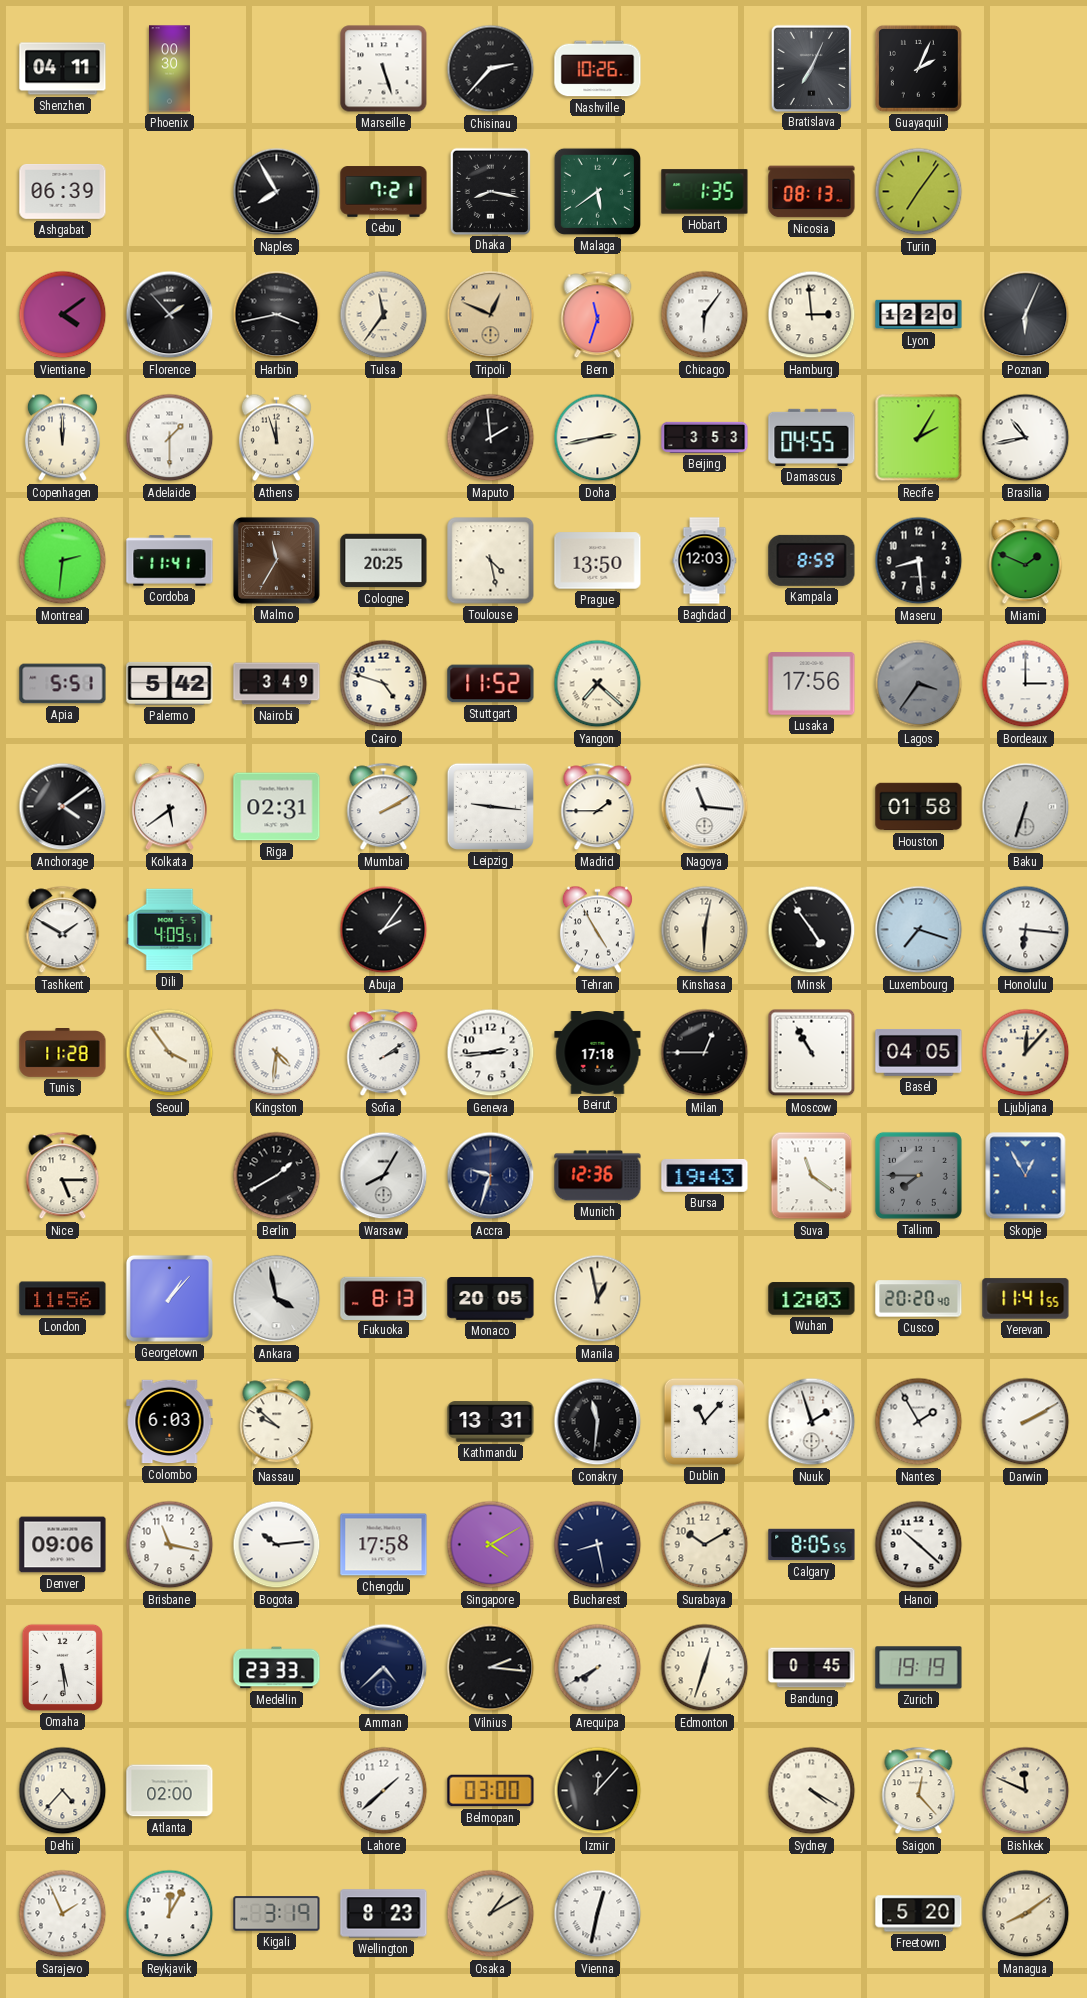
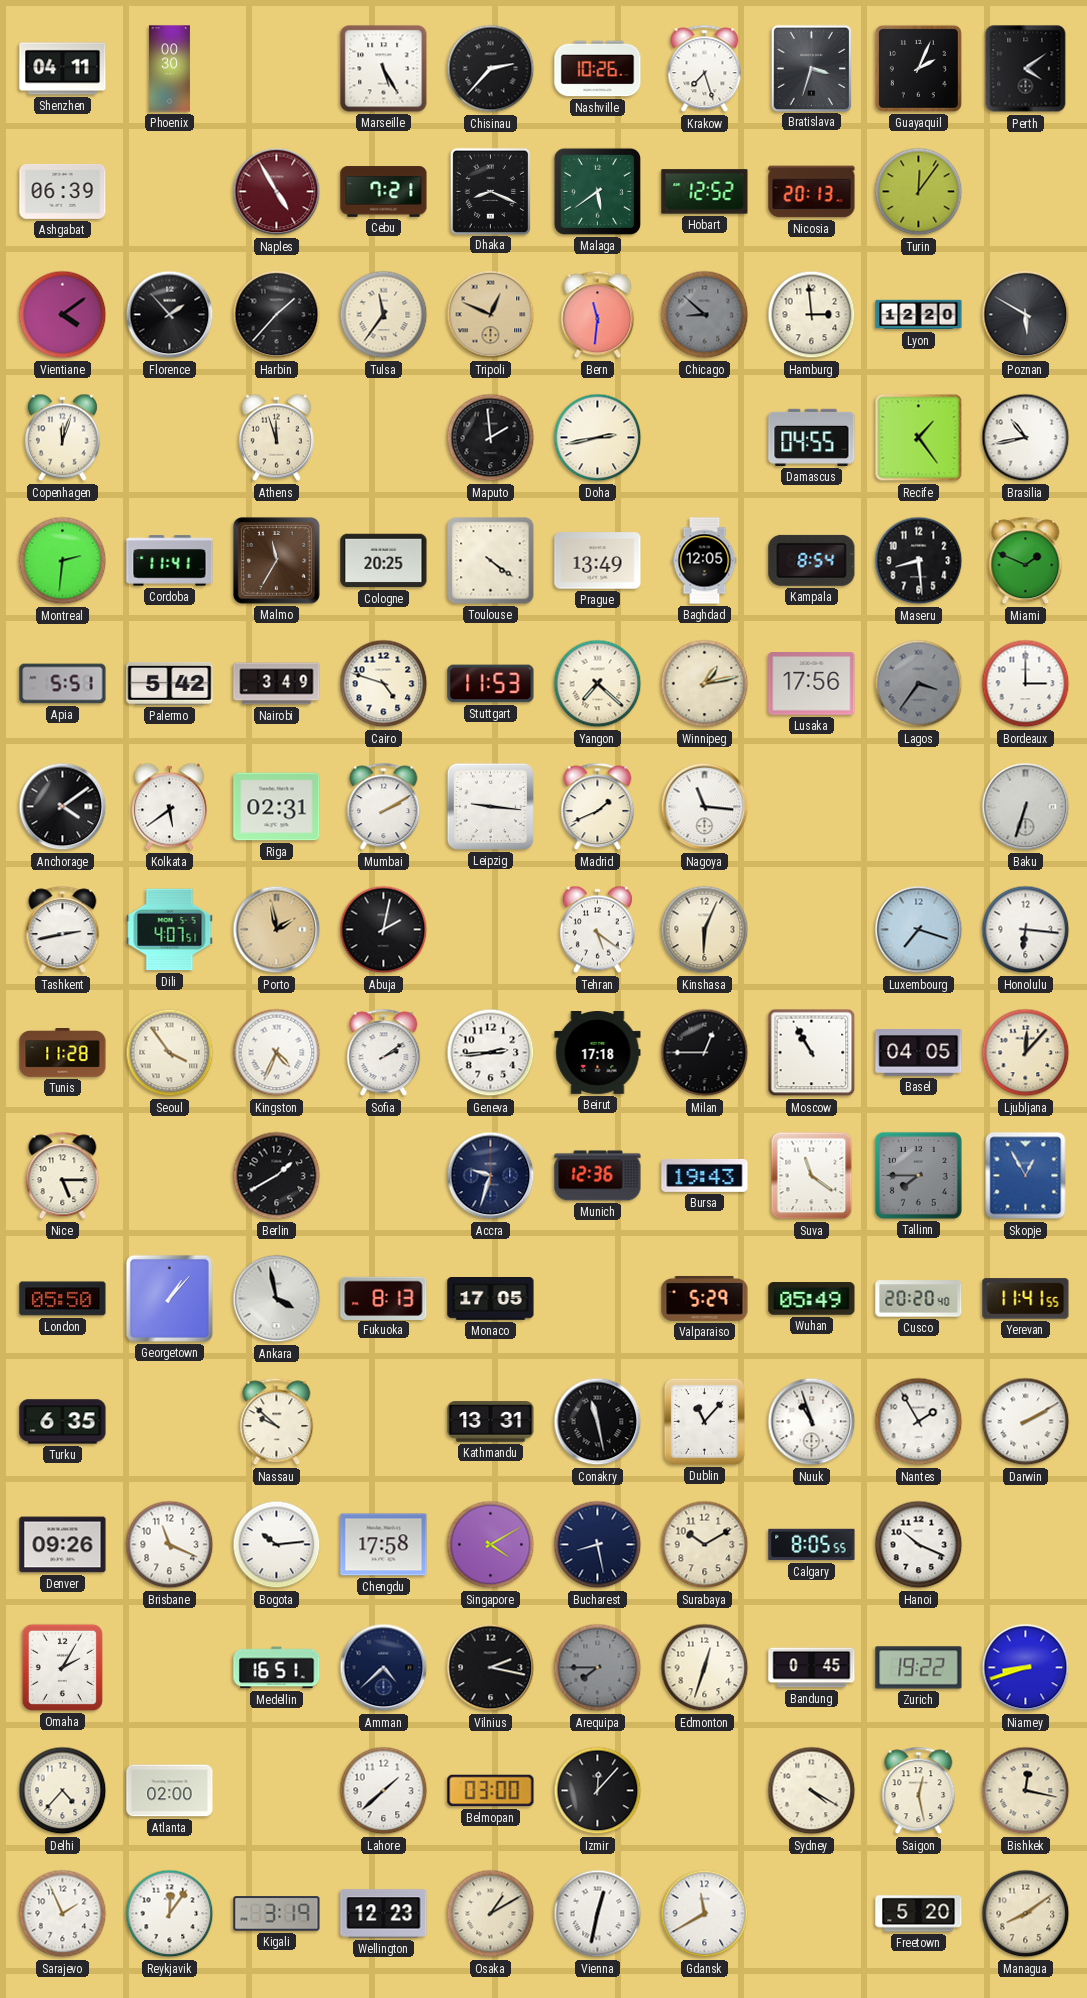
Marseille: 5:27 -> 5:25
Krakow: none -> 7:27
Bratislava: 7:04 -> 3:33
Perth: none -> 4:09
Naples: 7:55 -> 4:55
Naples dial: black -> burgundy
Dhaka: 8:17 -> 8:19
Hobart: 1:35 -> 12:52
Nicosia: 08:13 -> 20:13
Turin: 7:06 -> 12:06
Harbin: 3:43 -> 1:37
Bern: 11:33 -> 11:31
Chicago: 6:06 -> 8:52
Chicago dial: white -> grey
Poznan: 6:04 -> 5:50
Copenhagen: 12:00 -> 12:03
Adelaide: 1:30 -> none
Beijing: 3:53 -> none
Recife: 2:05 -> 1:24
Toulouse: 4:28 -> 4:21
Prague: 13:50 -> 13:49
Baghdad: 12:03 -> 12:05
Kampala: 8:59 -> 8:54
Stuttgart: 11:52 -> 11:53
Winnipeg: none -> 1:13
Madrid: 1:45 -> 1:41
Houston: 01:58 -> none
Tashkent: 1:50 -> 2:43
Dili: 4:09 -> 4:07
Porto: none -> 1:58
Abuja: 2:06 -> 2:02
Tehran: 4:55 -> 5:21
Kinshasa: 6:02 -> 6:04
Minsk: 4:54 -> none
Kingston: 4:31 -> 4:34
Warsaw: 8:05 -> none
London: 11:56 -> 05:50
Monaco: 20:05 -> 17:05
Manila: 12:58 -> none
Valparaiso: none -> 5:29
Wuhan: 12:03 -> 05:49
Turku: none -> 6:35
Colombo: 6:03 -> none
Conakry: 11:31 -> 11:28
Nuuk: 1:57 -> 10:57
Denver: 09:06 -> 09:26
Brisbane: 11:17 -> 11:19
Hanoi: 10:22 -> 10:19
Omaha: 5:29 -> 2:05
Medellin: 23:33 -> 16:51
Vilnius: 2:16 -> 2:17
Arequipa: 7:40 -> 7:45
Arequipa dial: white -> grey
Zurich: 19:19 -> 19:22
Niamey: none -> 8:42
Saigon: 12:23 -> 12:28
Bishkek: 11:49 -> 12:17
Reykjavik: 12:05 -> 12:06
Wellington: 8:23 -> 12:23
Gdansk: none -> 11:40
